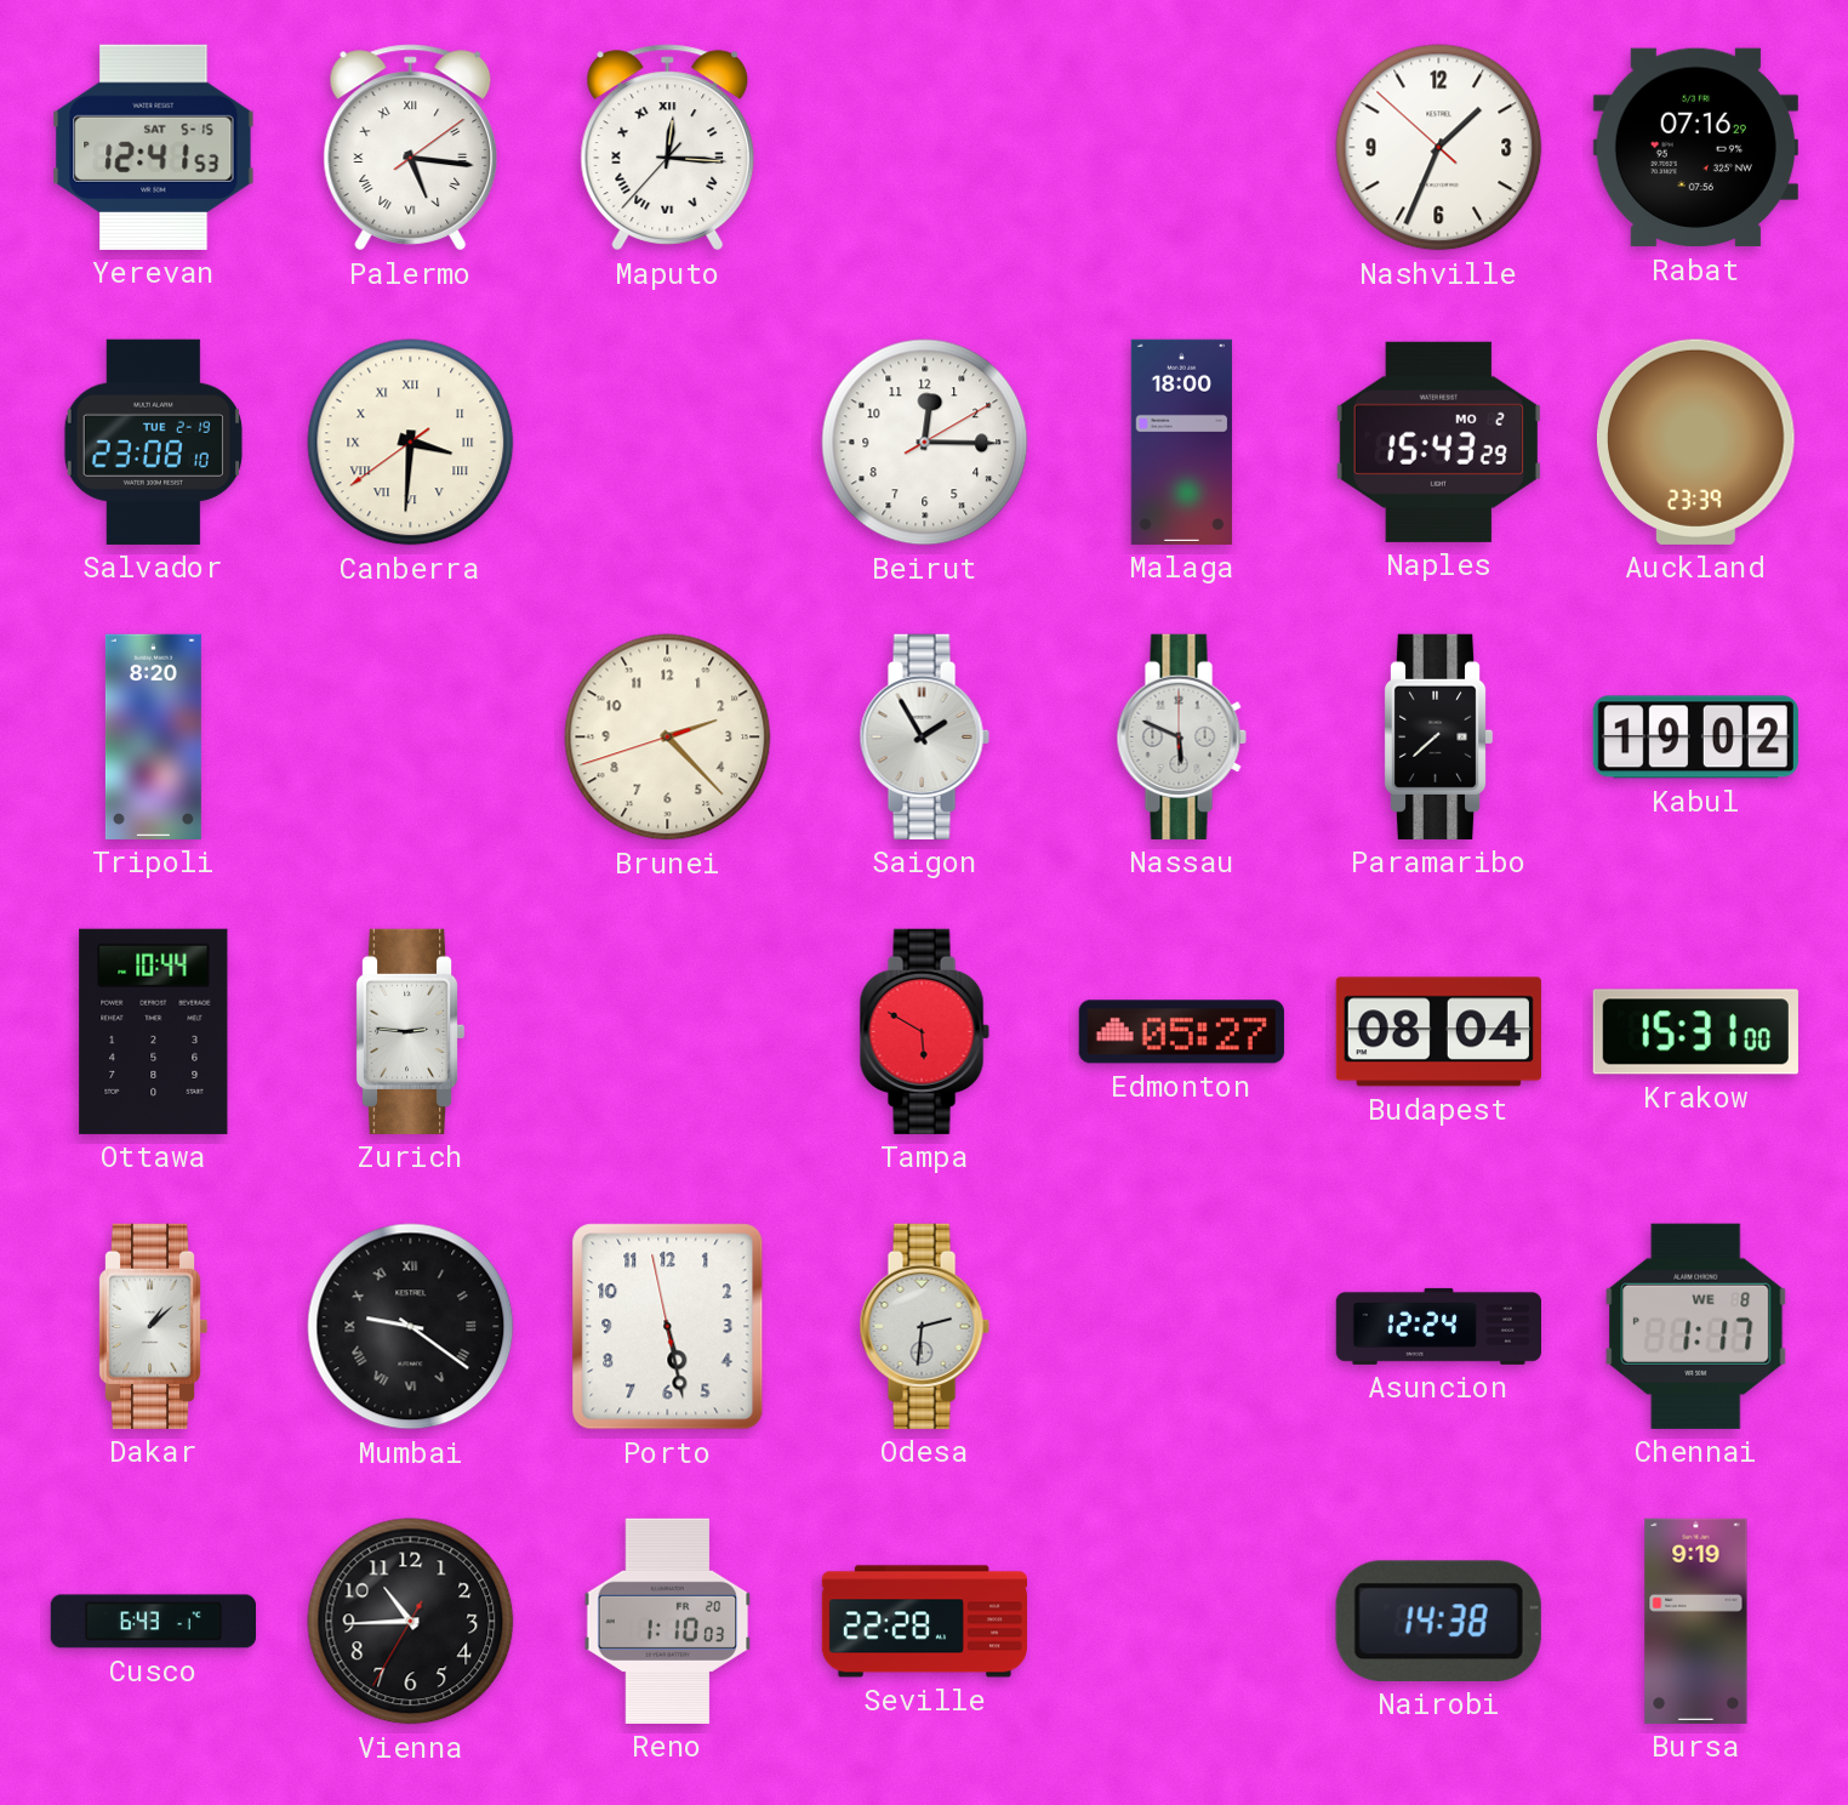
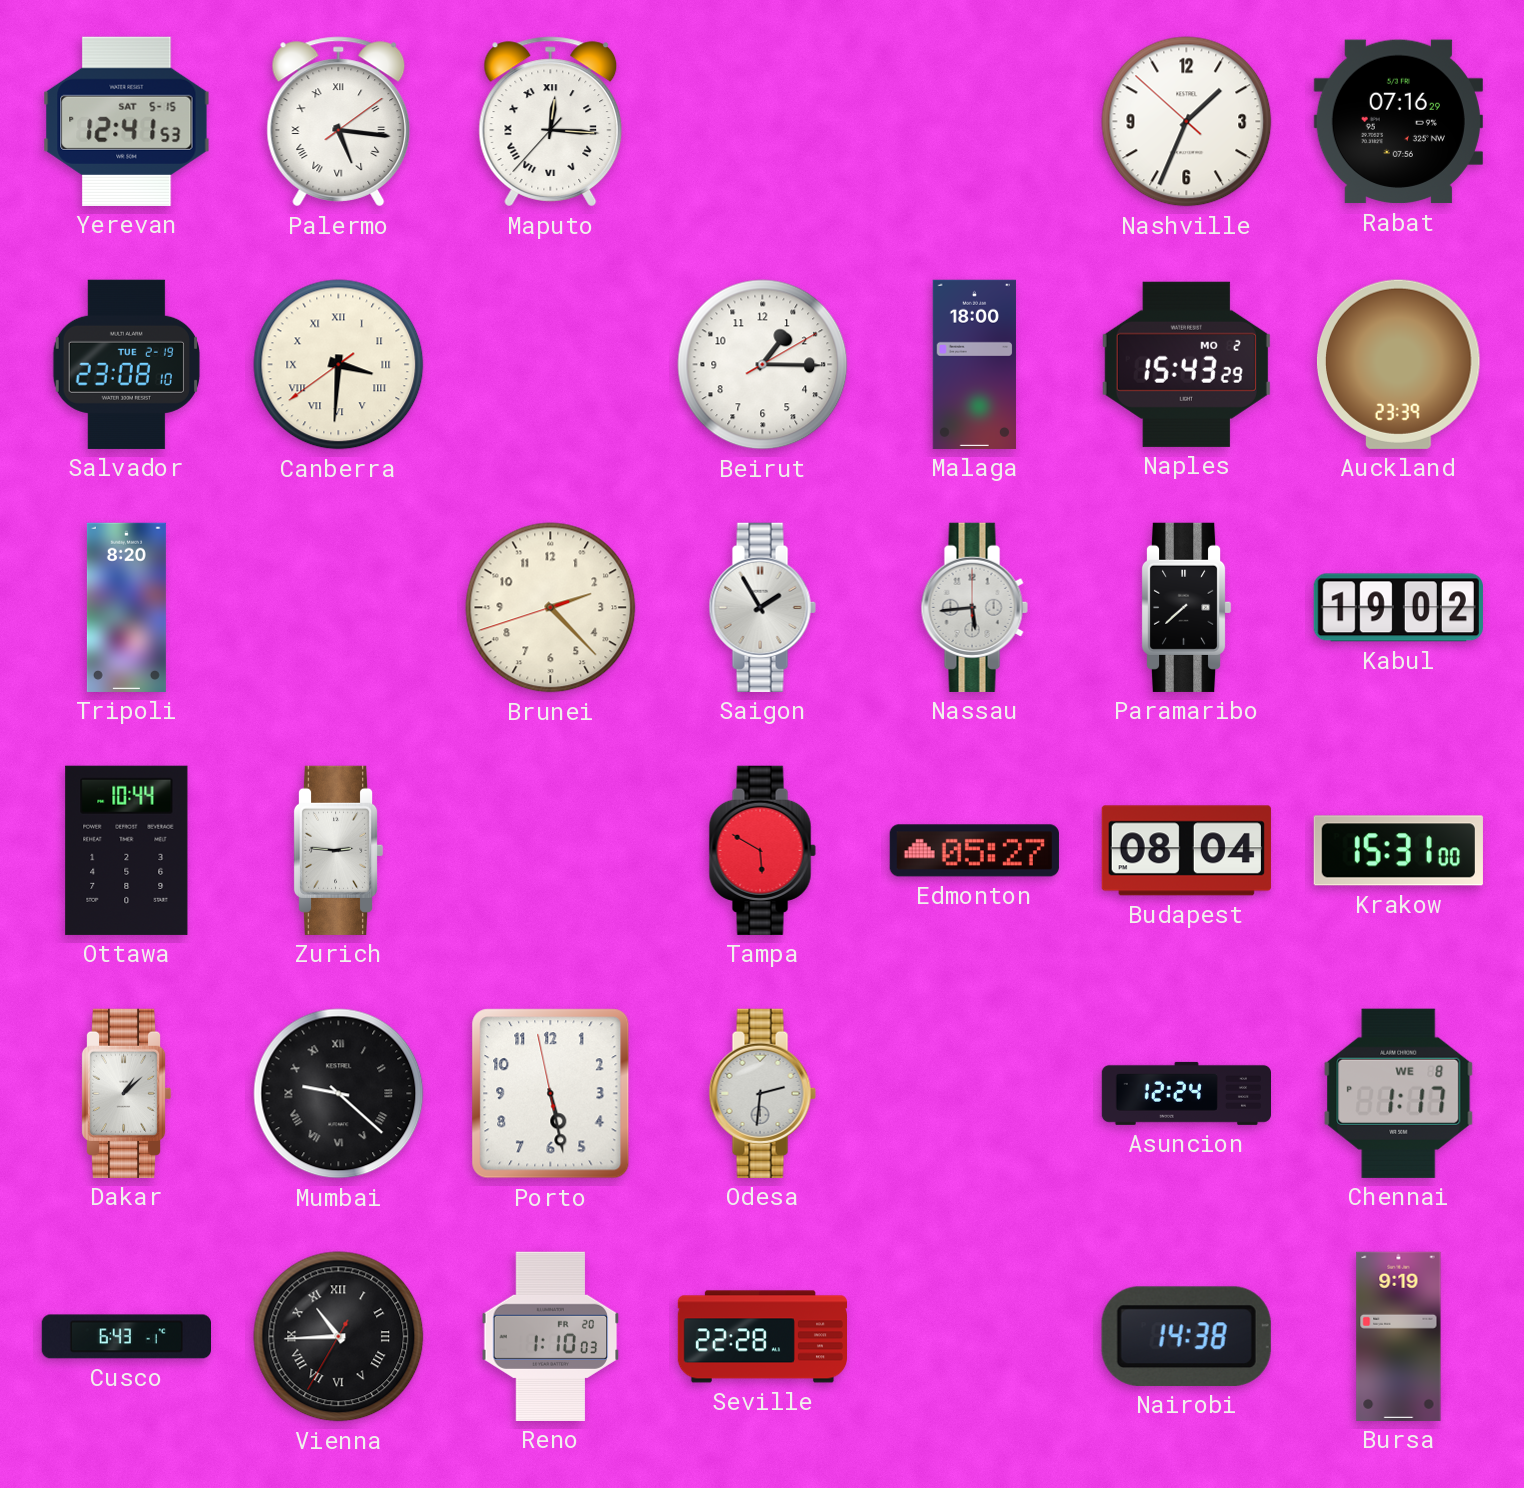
Beirut: 12:15 -> 1:15
Nassau: 5:49 -> 5:44
Mumbai: 9:21 -> 9:22
Vienna numerals: Arabic -> Roman
